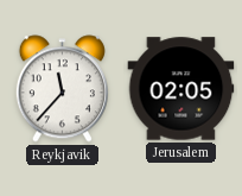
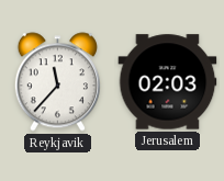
Jerusalem: 02:05 -> 02:03
